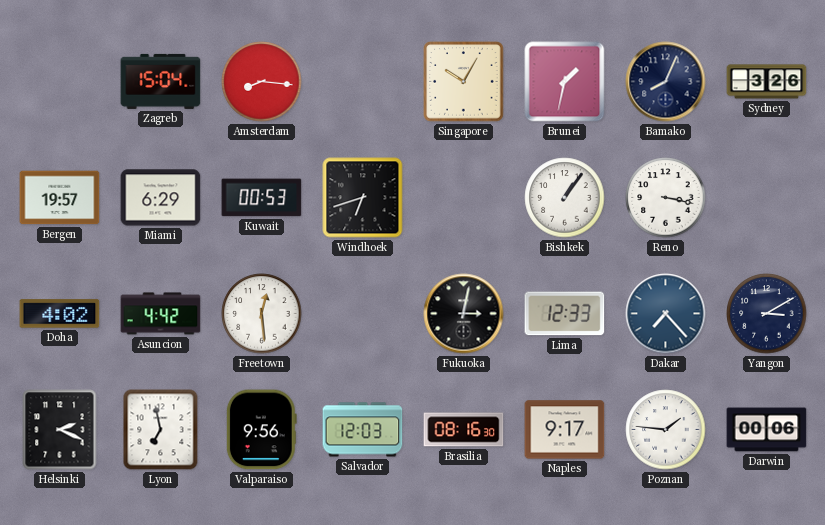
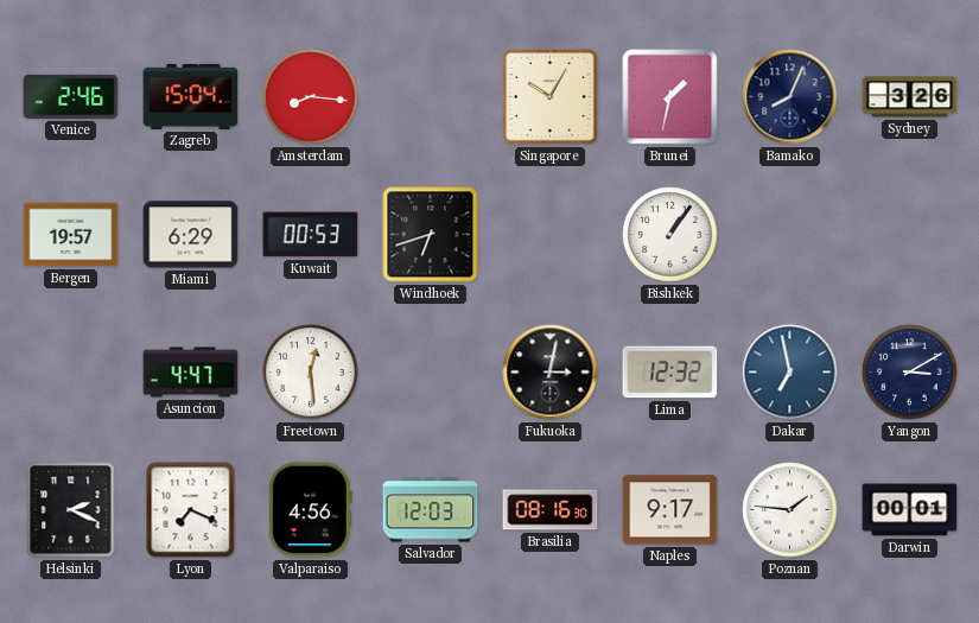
Venice: none -> 2:46
Reno: 3:17 -> none
Doha: 4:02 -> none
Asuncion: 4:42 -> 4:47
Lima: 12:33 -> 12:32
Dakar: 7:23 -> 6:58
Lyon: 6:58 -> 7:19
Valparaiso: 9:56 -> 4:56
Darwin: 00:06 -> 00:01
